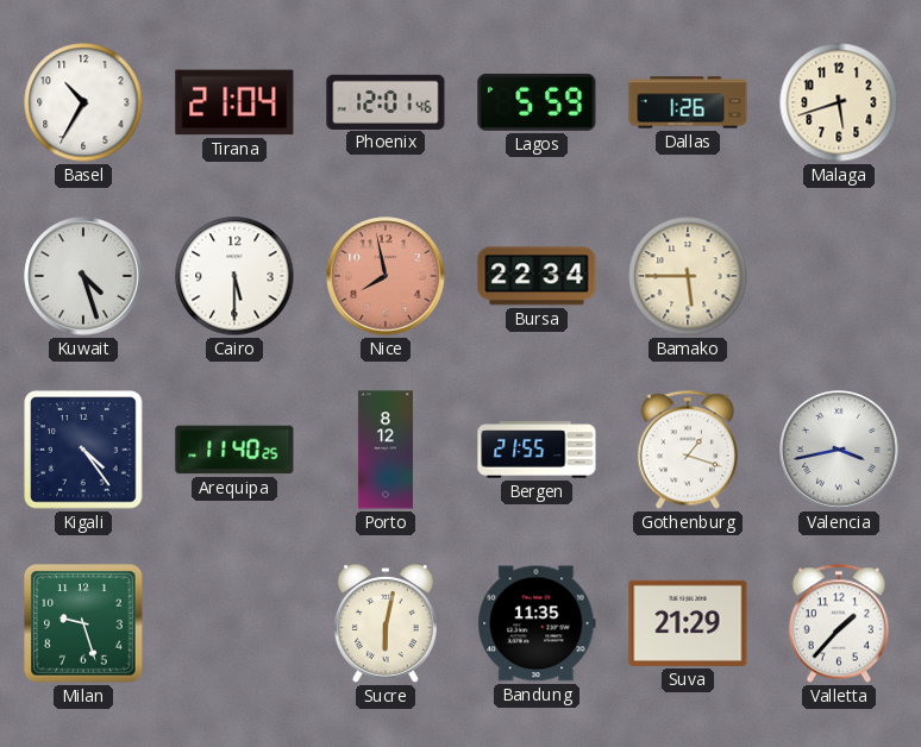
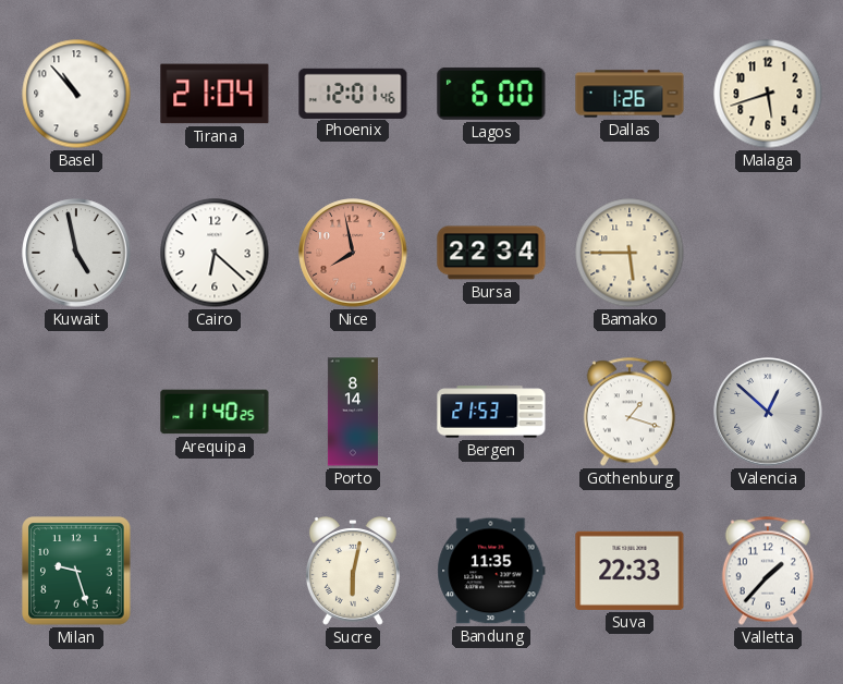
Basel: 10:35 -> 10:53
Lagos: 5:59 -> 6:00
Kuwait: 4:27 -> 4:58
Cairo: 5:30 -> 6:22
Kigali: 4:24 -> none
Porto: 8:12 -> 8:14
Bergen: 21:55 -> 21:53
Valencia: 3:43 -> 12:52
Suva: 21:29 -> 22:33
